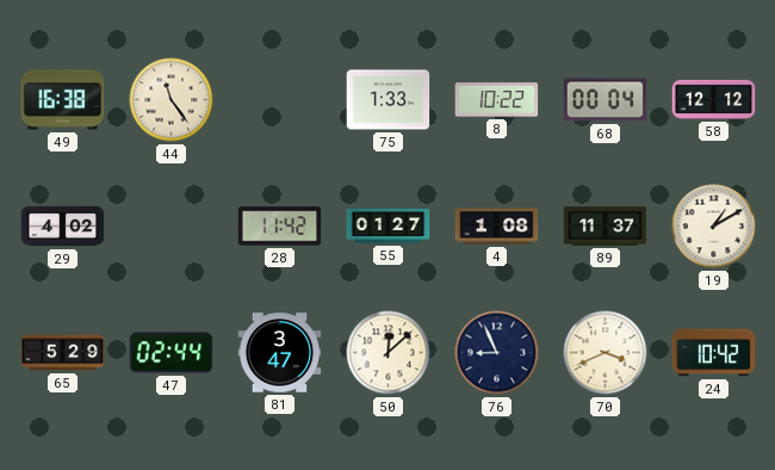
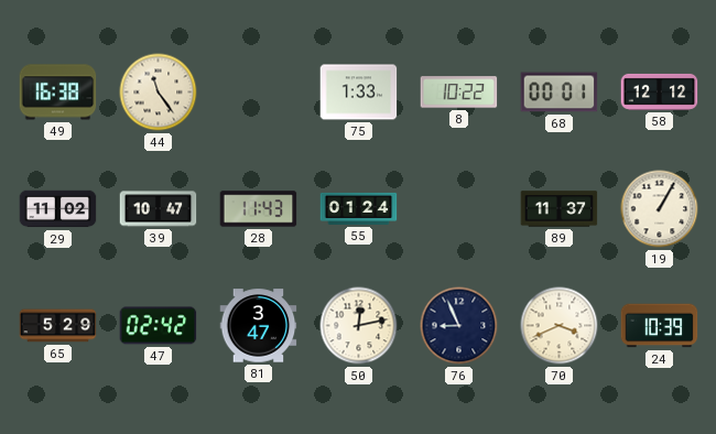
68: 00:04 -> 00:01
29: 4:02 -> 11:02
39: none -> 10:47
28: 11:42 -> 11:43
55: 01:27 -> 01:24
4: 1:08 -> none
19: 1:10 -> 1:05
47: 02:44 -> 02:42
50: 12:08 -> 12:13
24: 10:42 -> 10:39
